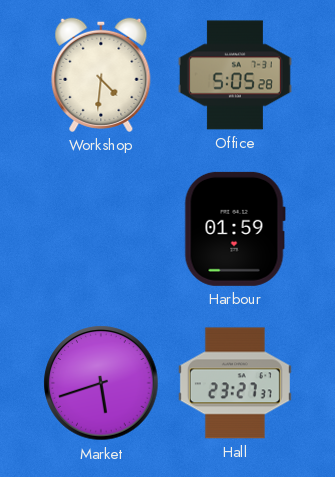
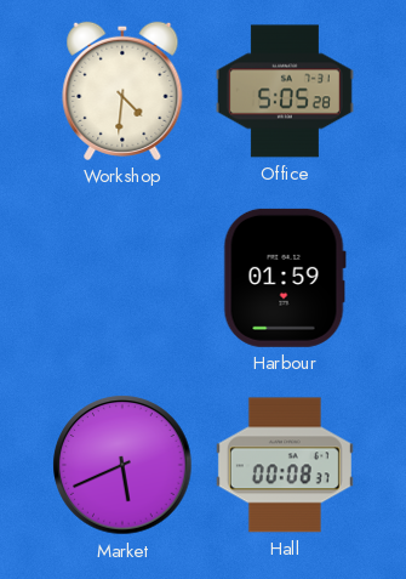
Market: 5:42 -> 5:41
Hall: 23:27 -> 00:08
